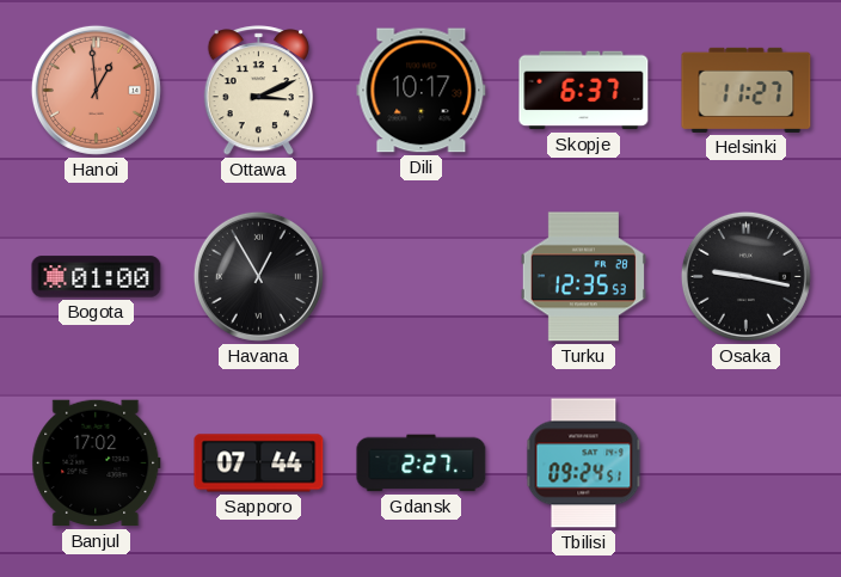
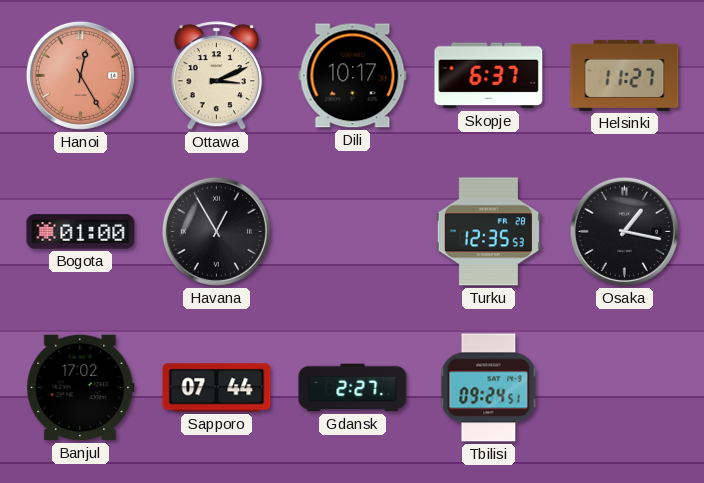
Hanoi: 12:59 -> 12:25
Osaka: 9:17 -> 1:17
